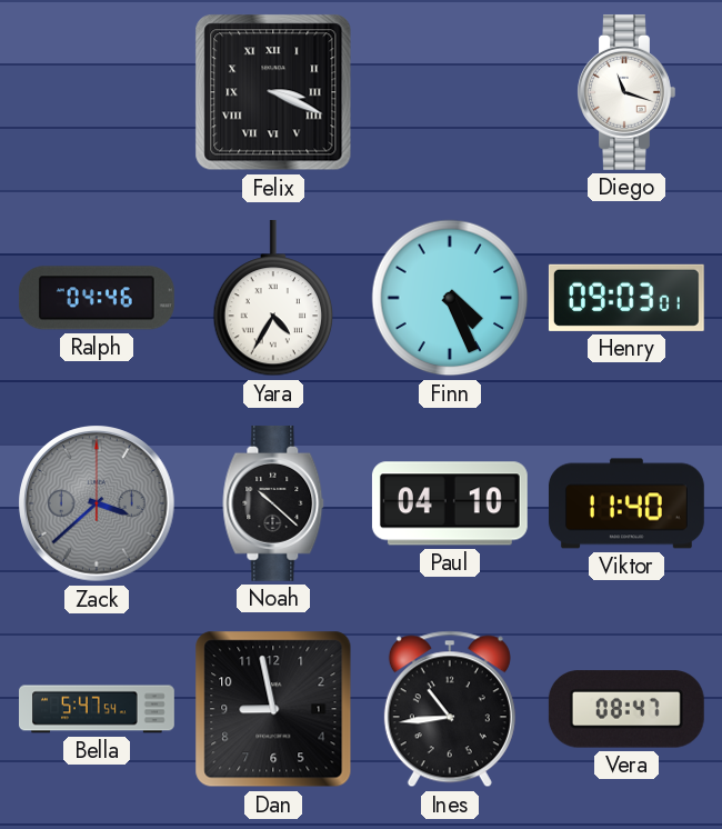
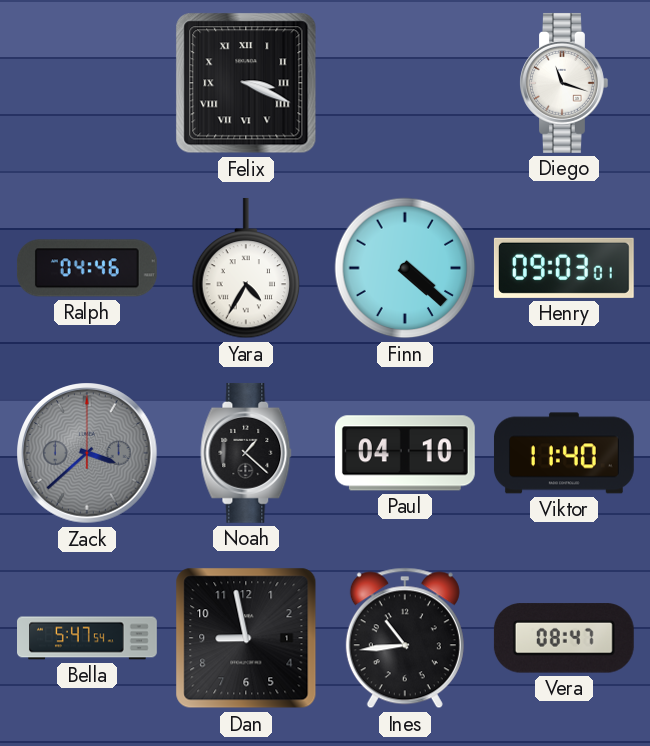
Finn: 4:26 -> 4:22
Noah: 10:22 -> 1:22
